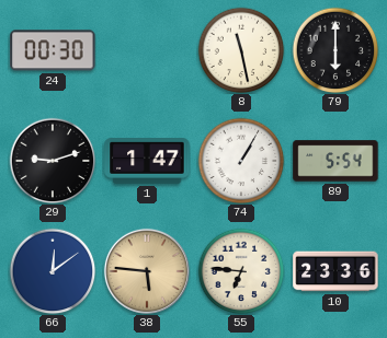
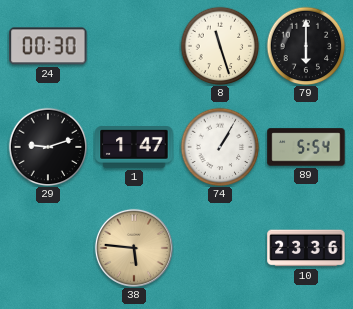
8: 11:28 -> 11:27
66: 12:09 -> none
55: 6:46 -> none
